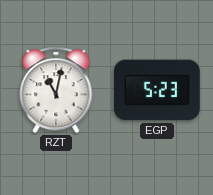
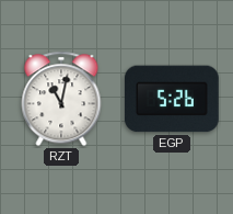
EGP: 5:23 -> 5:26
